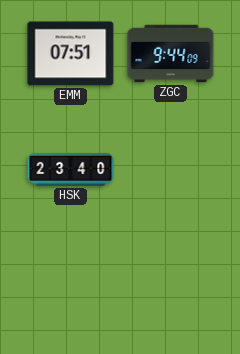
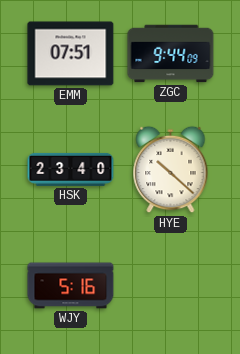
HYE: none -> 10:22
WJY: none -> 5:16
